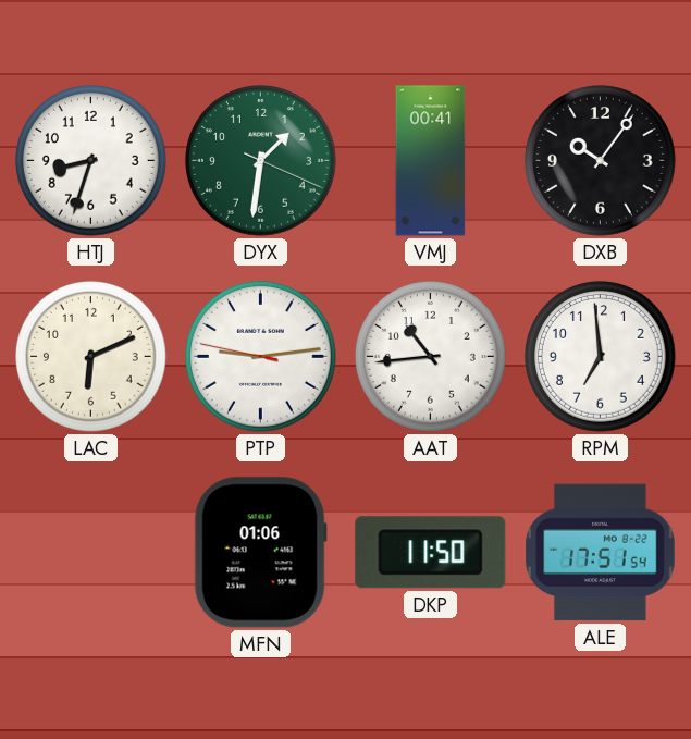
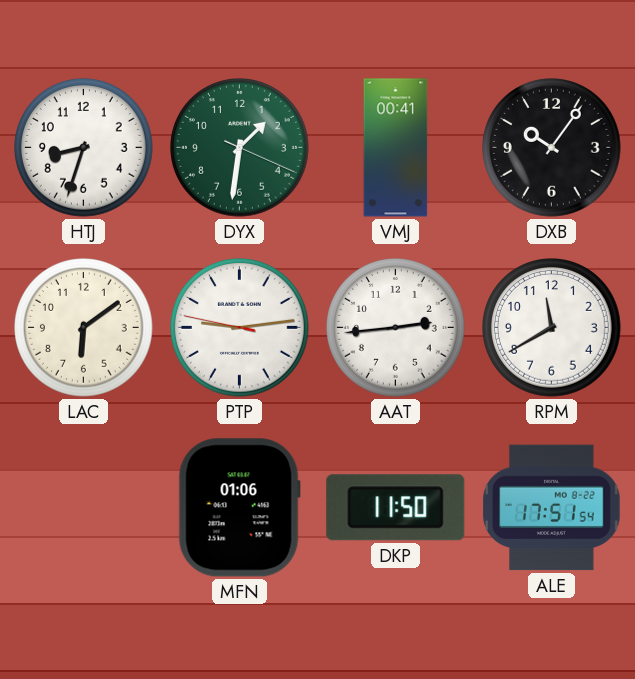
LAC: 6:11 -> 6:09
AAT: 10:44 -> 2:44
RPM: 6:59 -> 11:40
